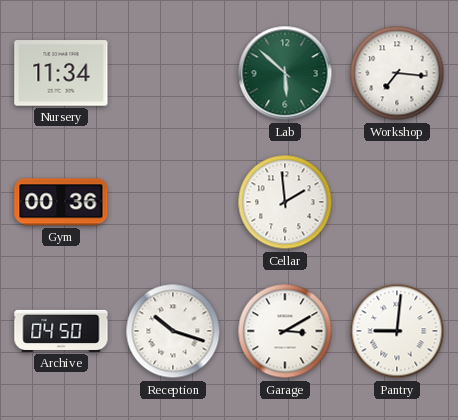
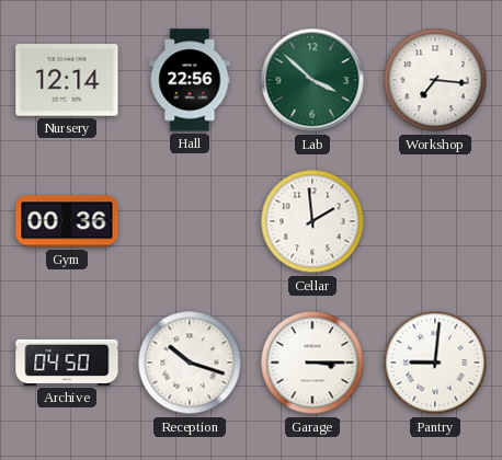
Nursery: 11:34 -> 12:14
Hall: none -> 22:56
Lab: 5:52 -> 3:52
Garage: 3:10 -> 3:15
